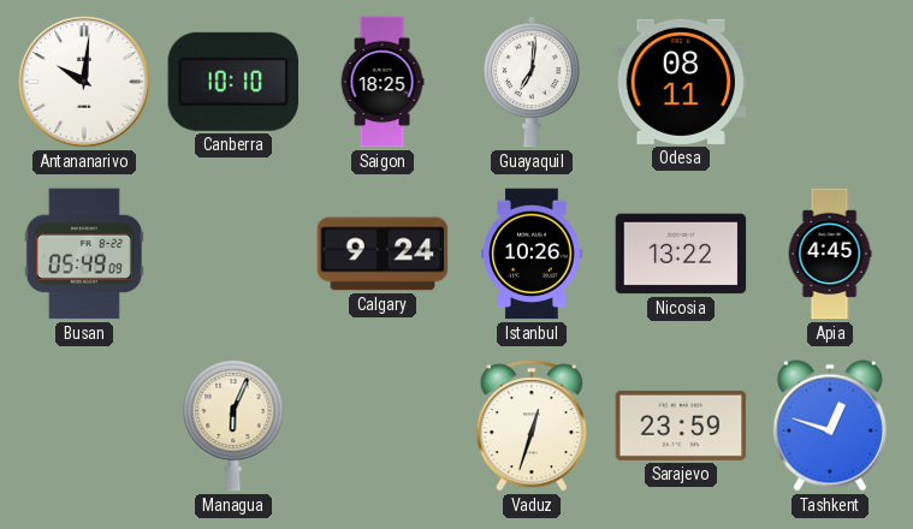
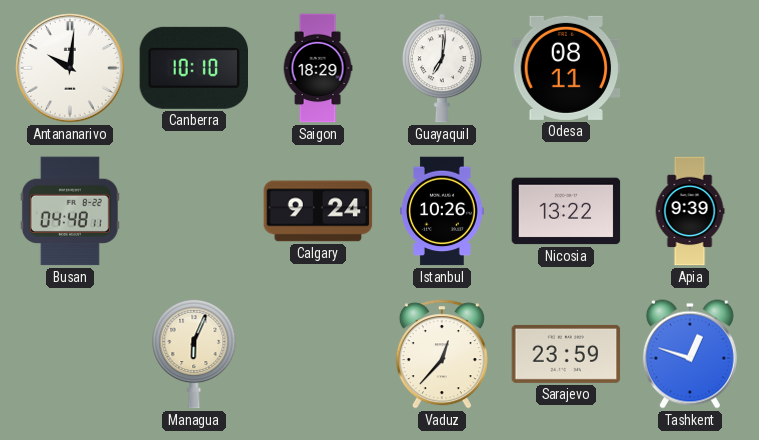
Saigon: 18:25 -> 18:29
Busan: 05:49 -> 04:48
Apia: 4:45 -> 9:39
Vaduz: 12:33 -> 12:37
